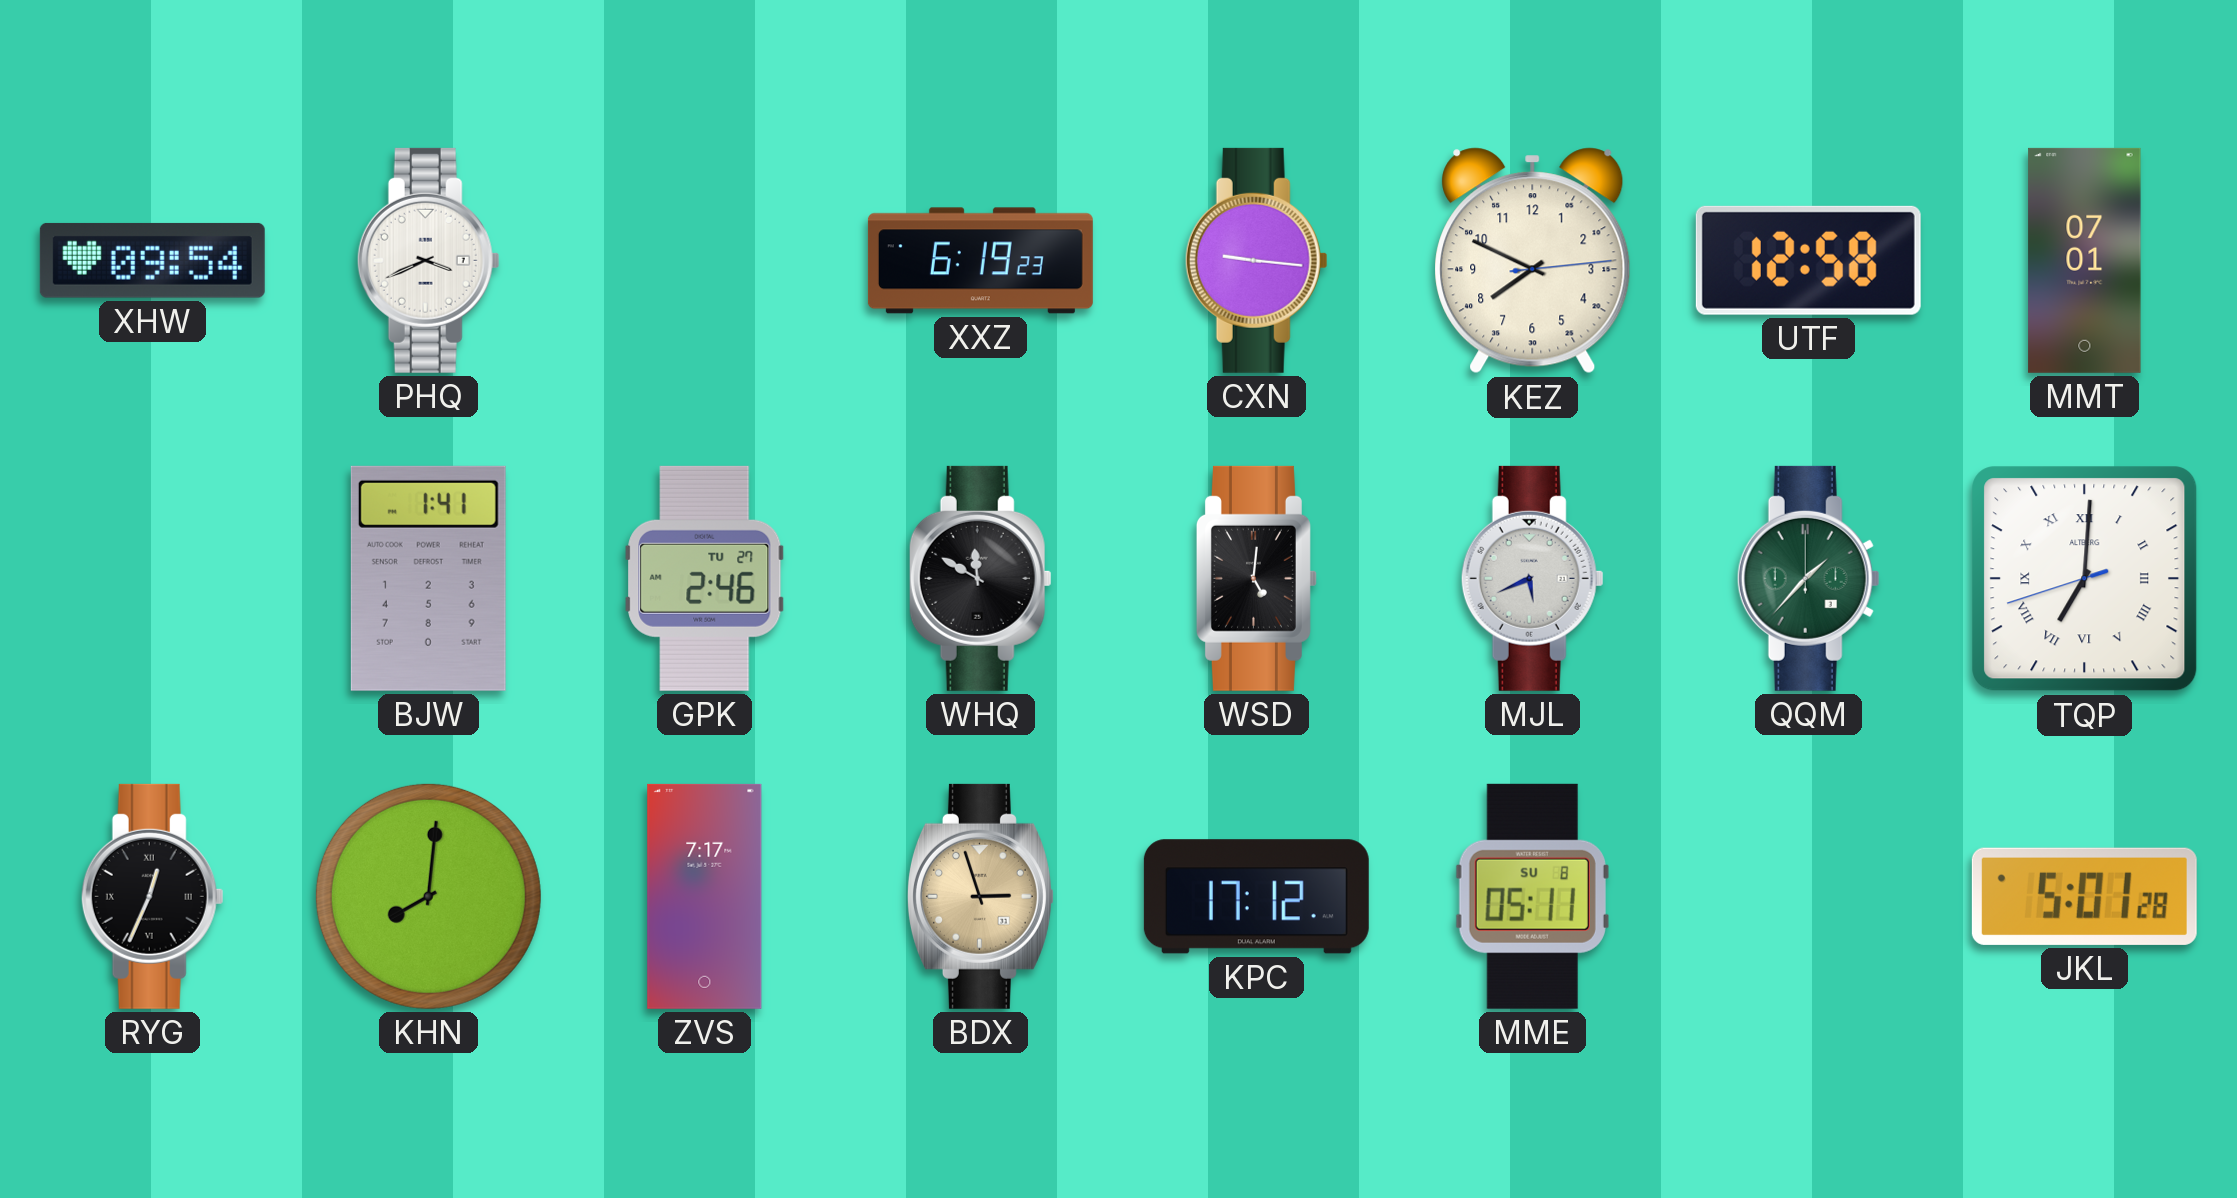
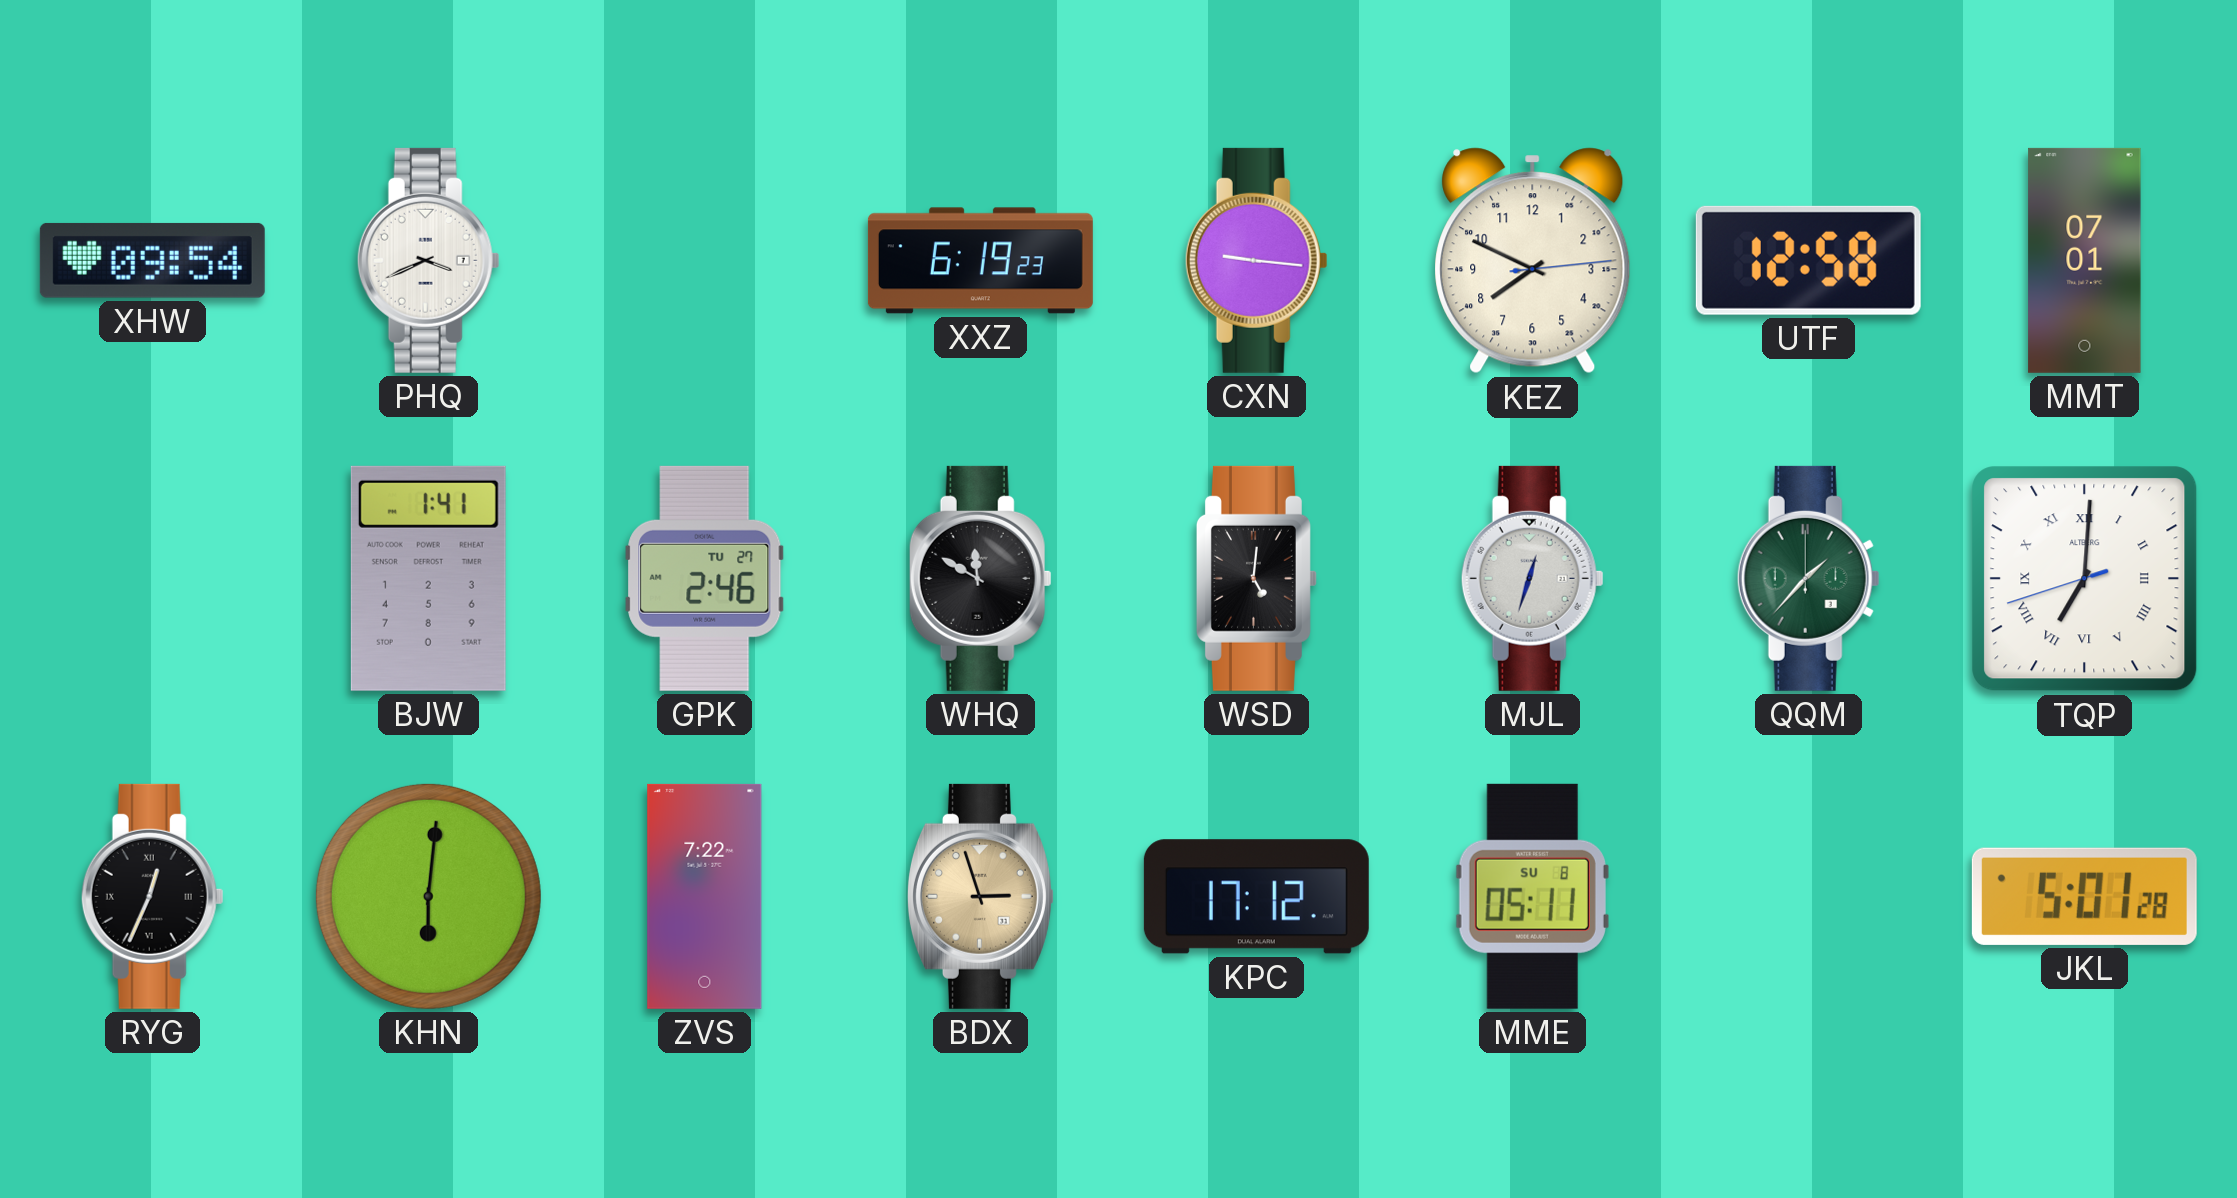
MJL: 5:41 -> 12:33
KHN: 8:01 -> 6:01
ZVS: 7:17 -> 7:22
